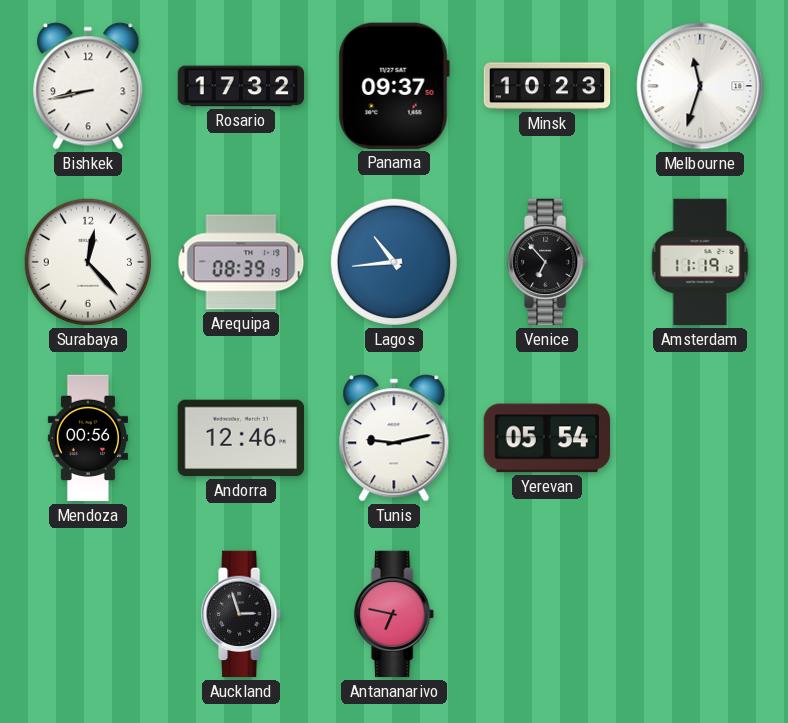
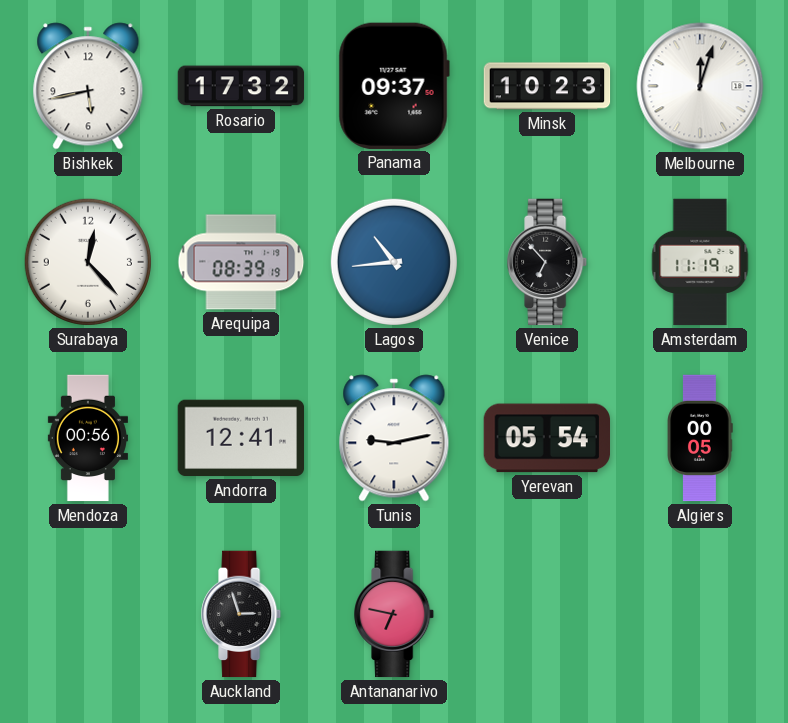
Bishkek: 8:43 -> 5:43
Melbourne: 11:33 -> 12:03
Andorra: 12:46 -> 12:41
Algiers: none -> 00:05
